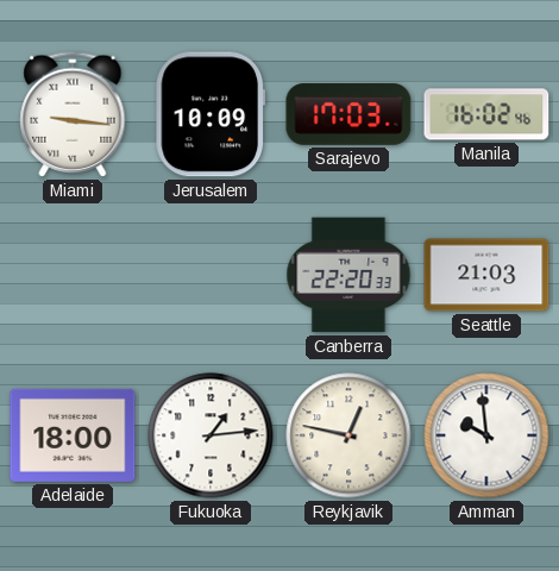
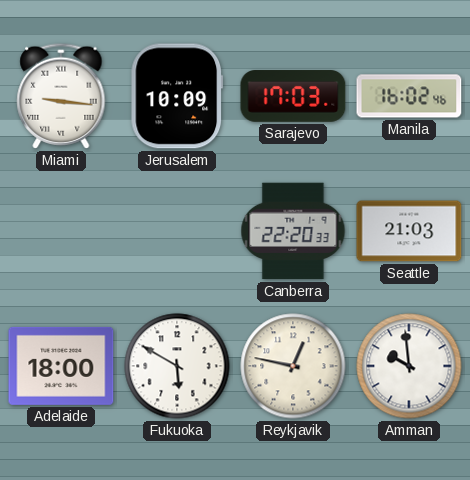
Fukuoka: 1:14 -> 5:50
